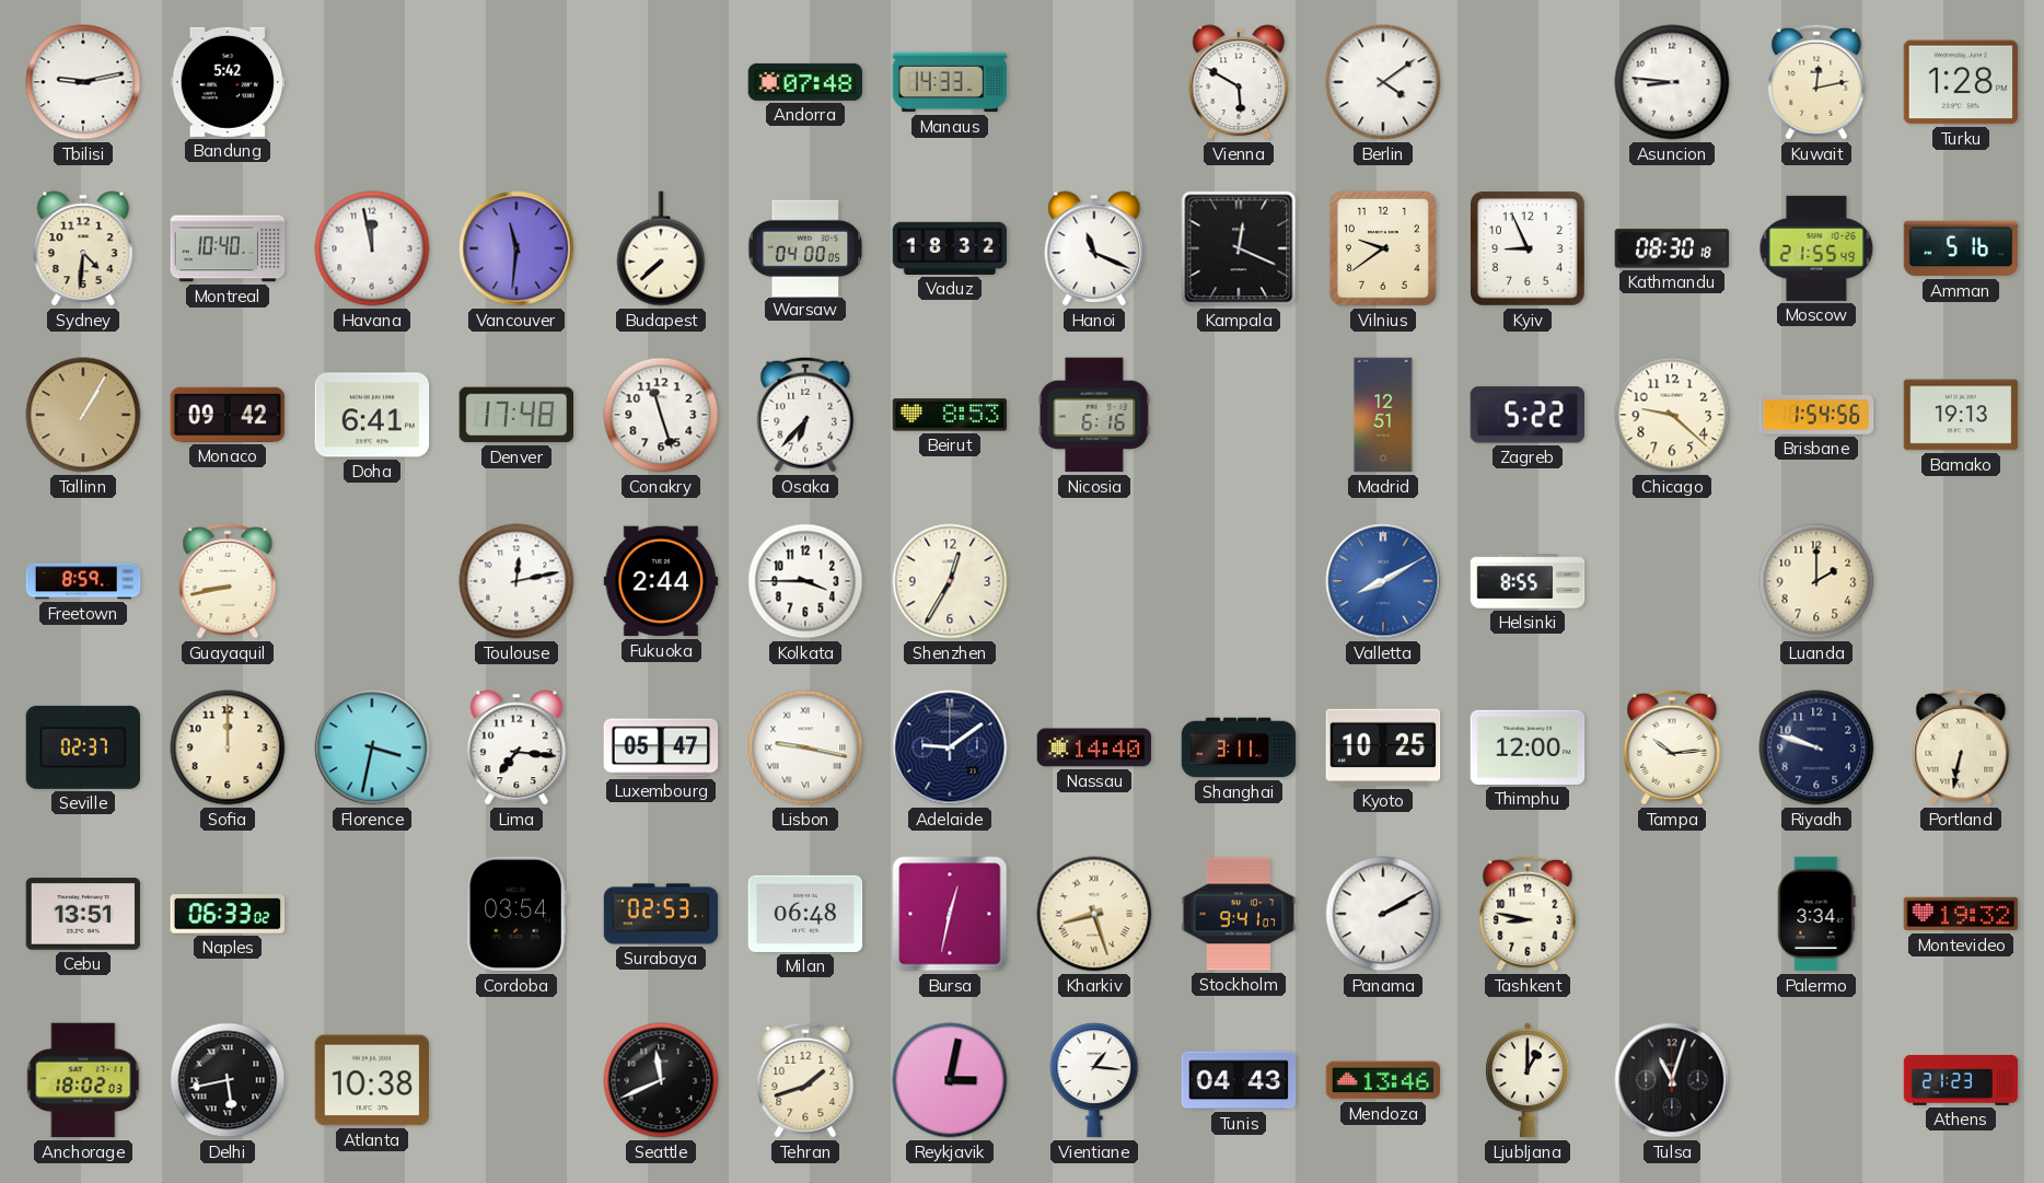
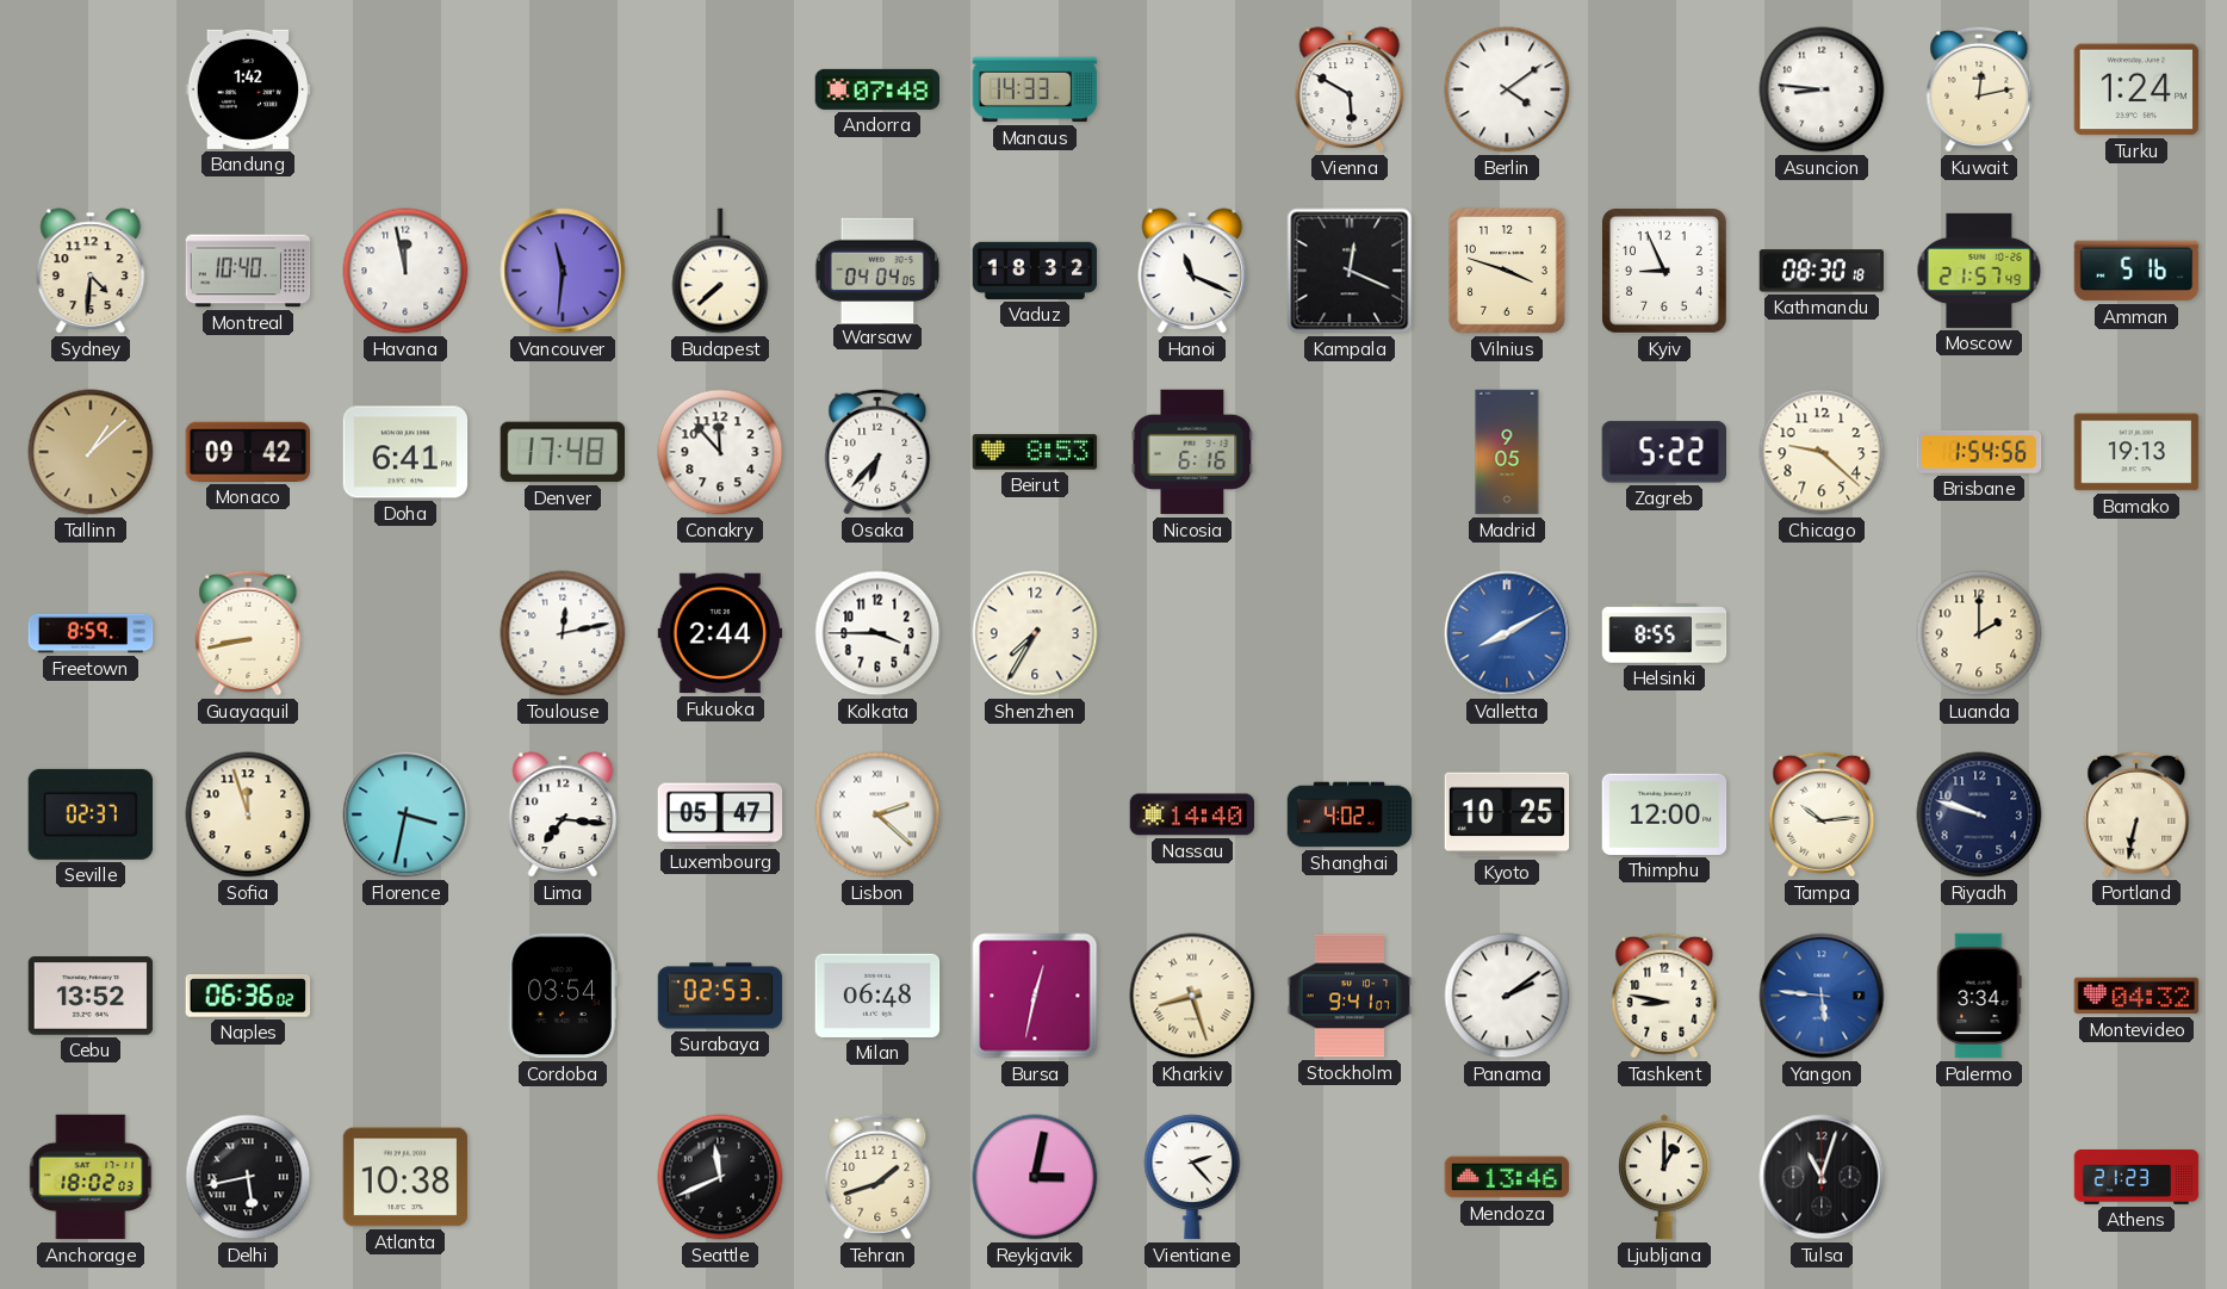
Tbilisi: 9:13 -> none
Bandung: 5:42 -> 1:42
Turku: 1:28 -> 1:24
Warsaw: 04:00 -> 04:04
Vilnius: 9:39 -> 3:48
Moscow: 21:55 -> 21:57
Tallinn: 1:05 -> 1:08
Conakry: 11:27 -> 11:53
Madrid: 12:51 -> 9:05
Shenzhen: 12:35 -> 7:35
Sofia: 12:00 -> 11:57
Lisbon: 9:17 -> 2:22
Adelaide: 9:09 -> none
Shanghai: 3:11 -> 4:02
Cebu: 13:51 -> 13:52
Naples: 06:33 -> 06:36
Panama: 2:10 -> 2:09
Yangon: none -> 5:46
Montevideo: 19:32 -> 04:32
Vientiane: 1:16 -> 2:23
Tunis: 04:43 -> none
